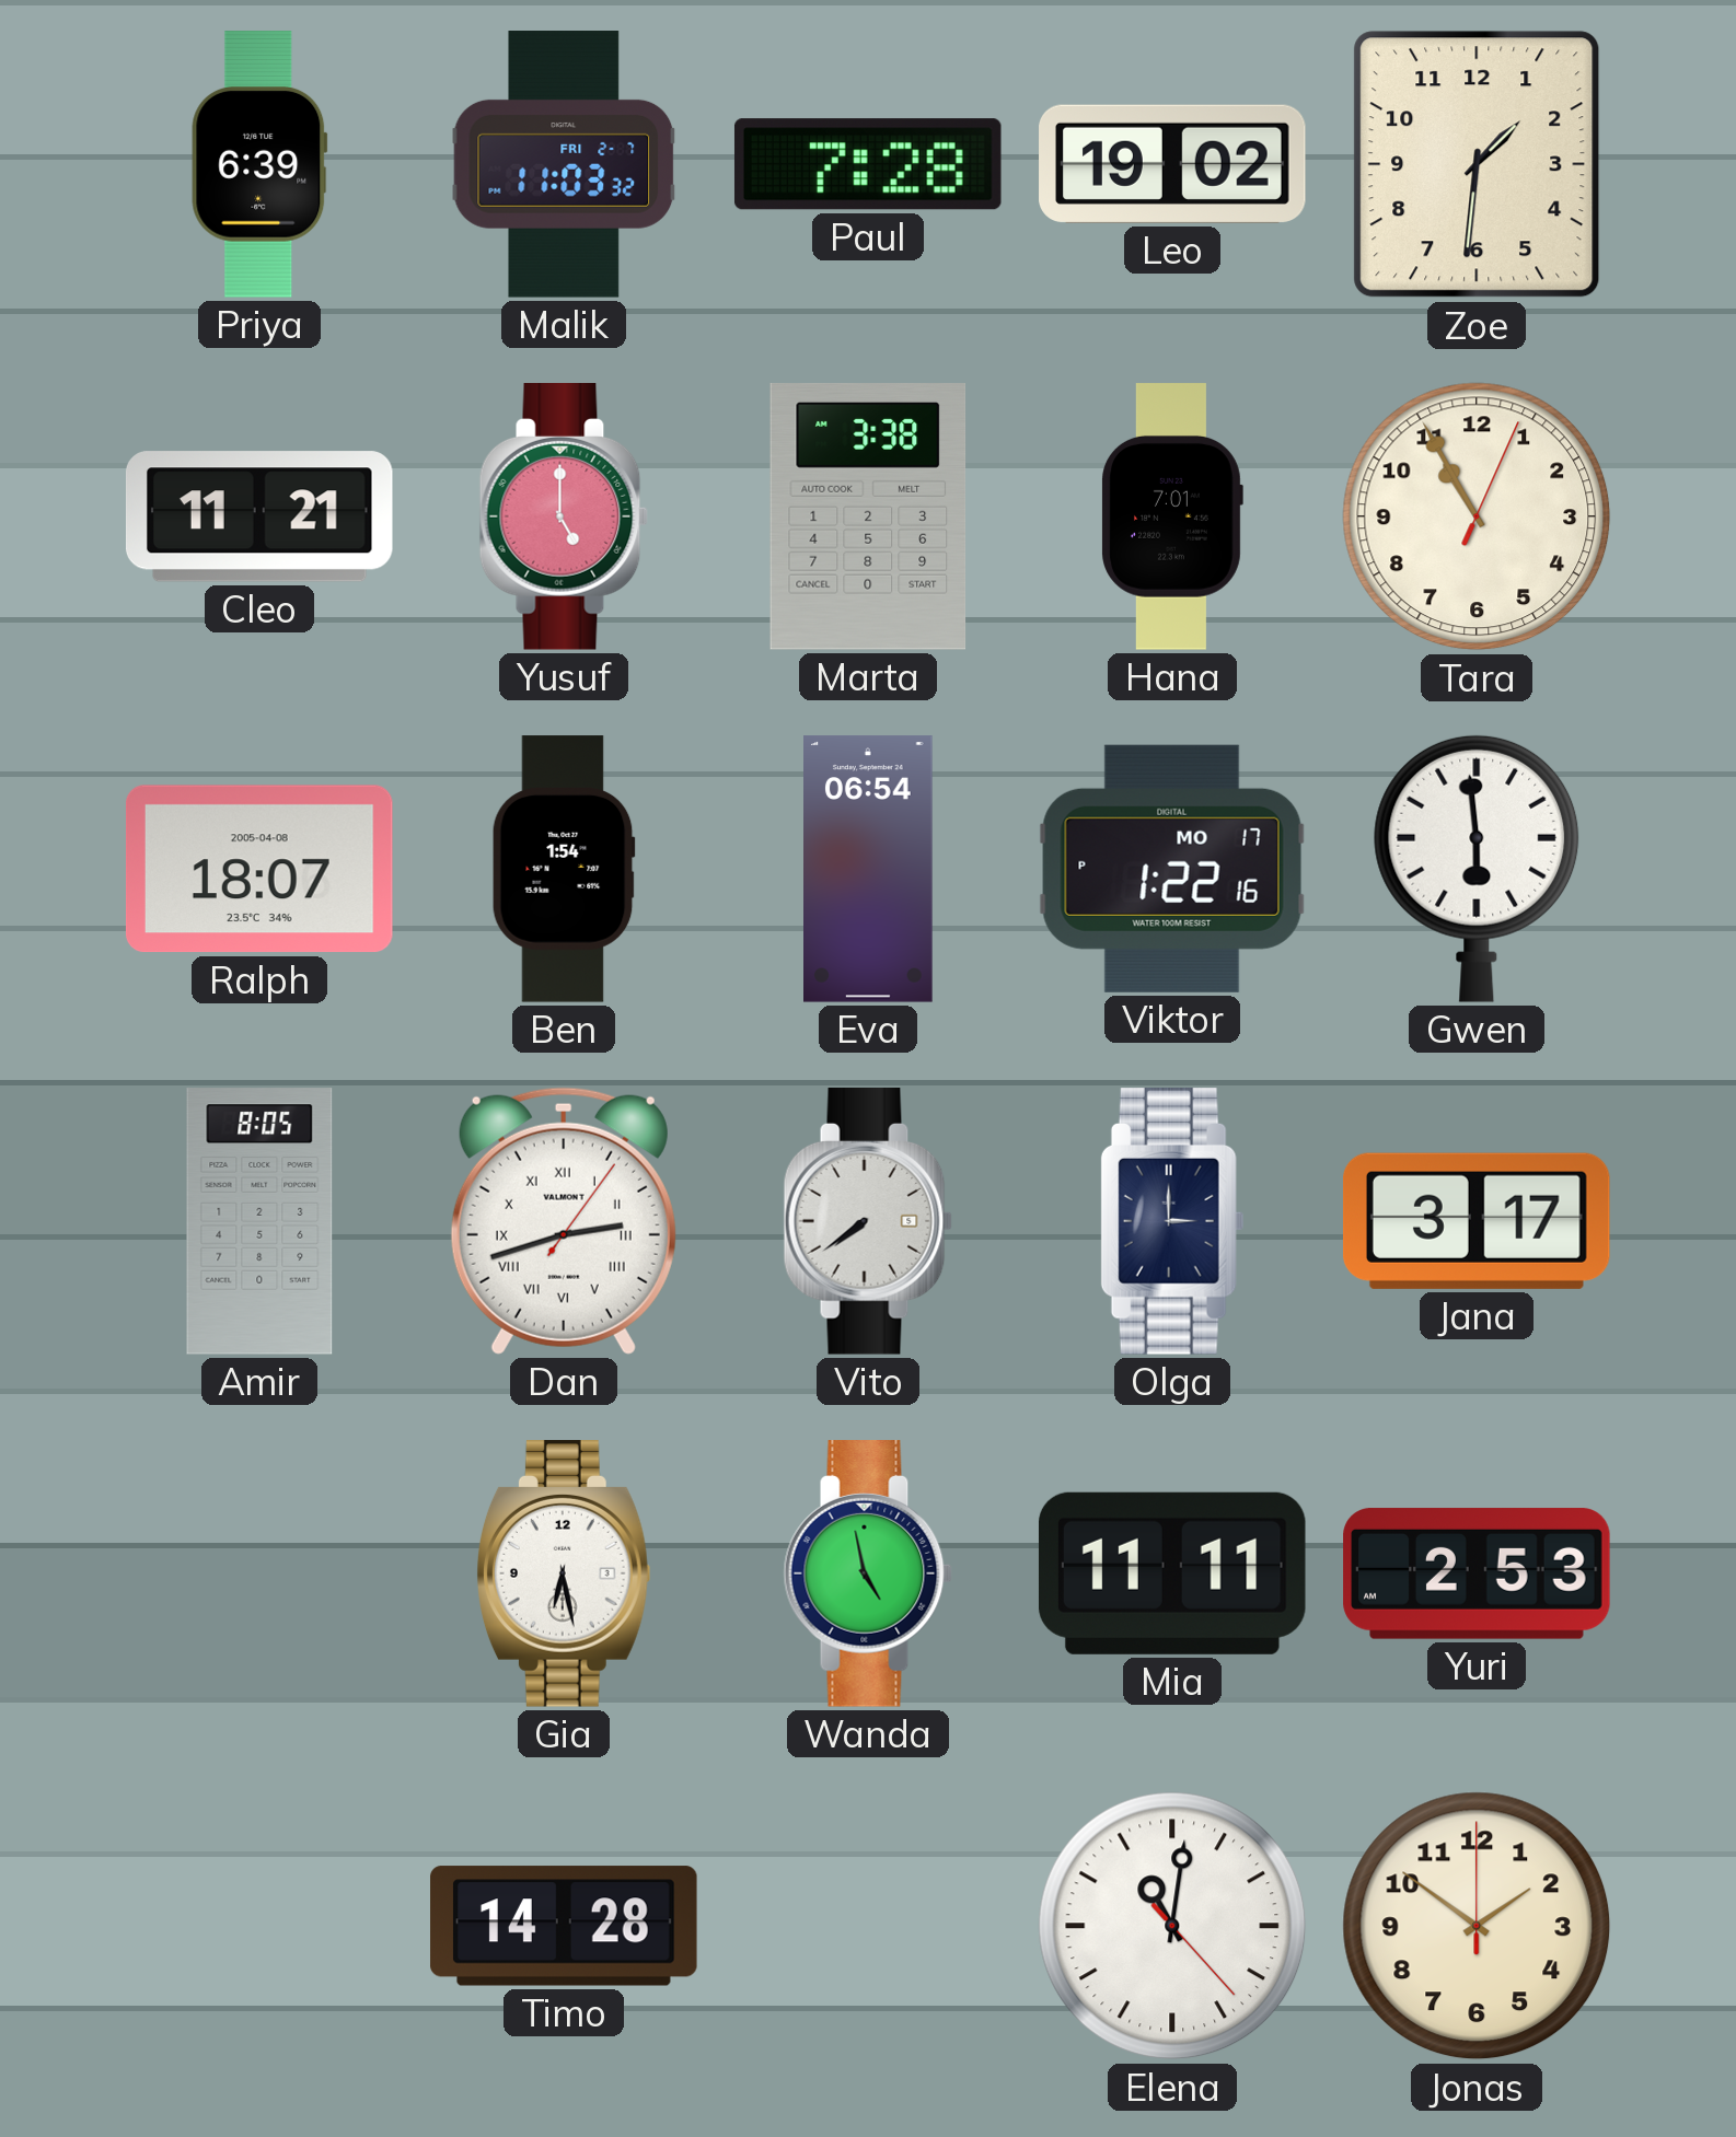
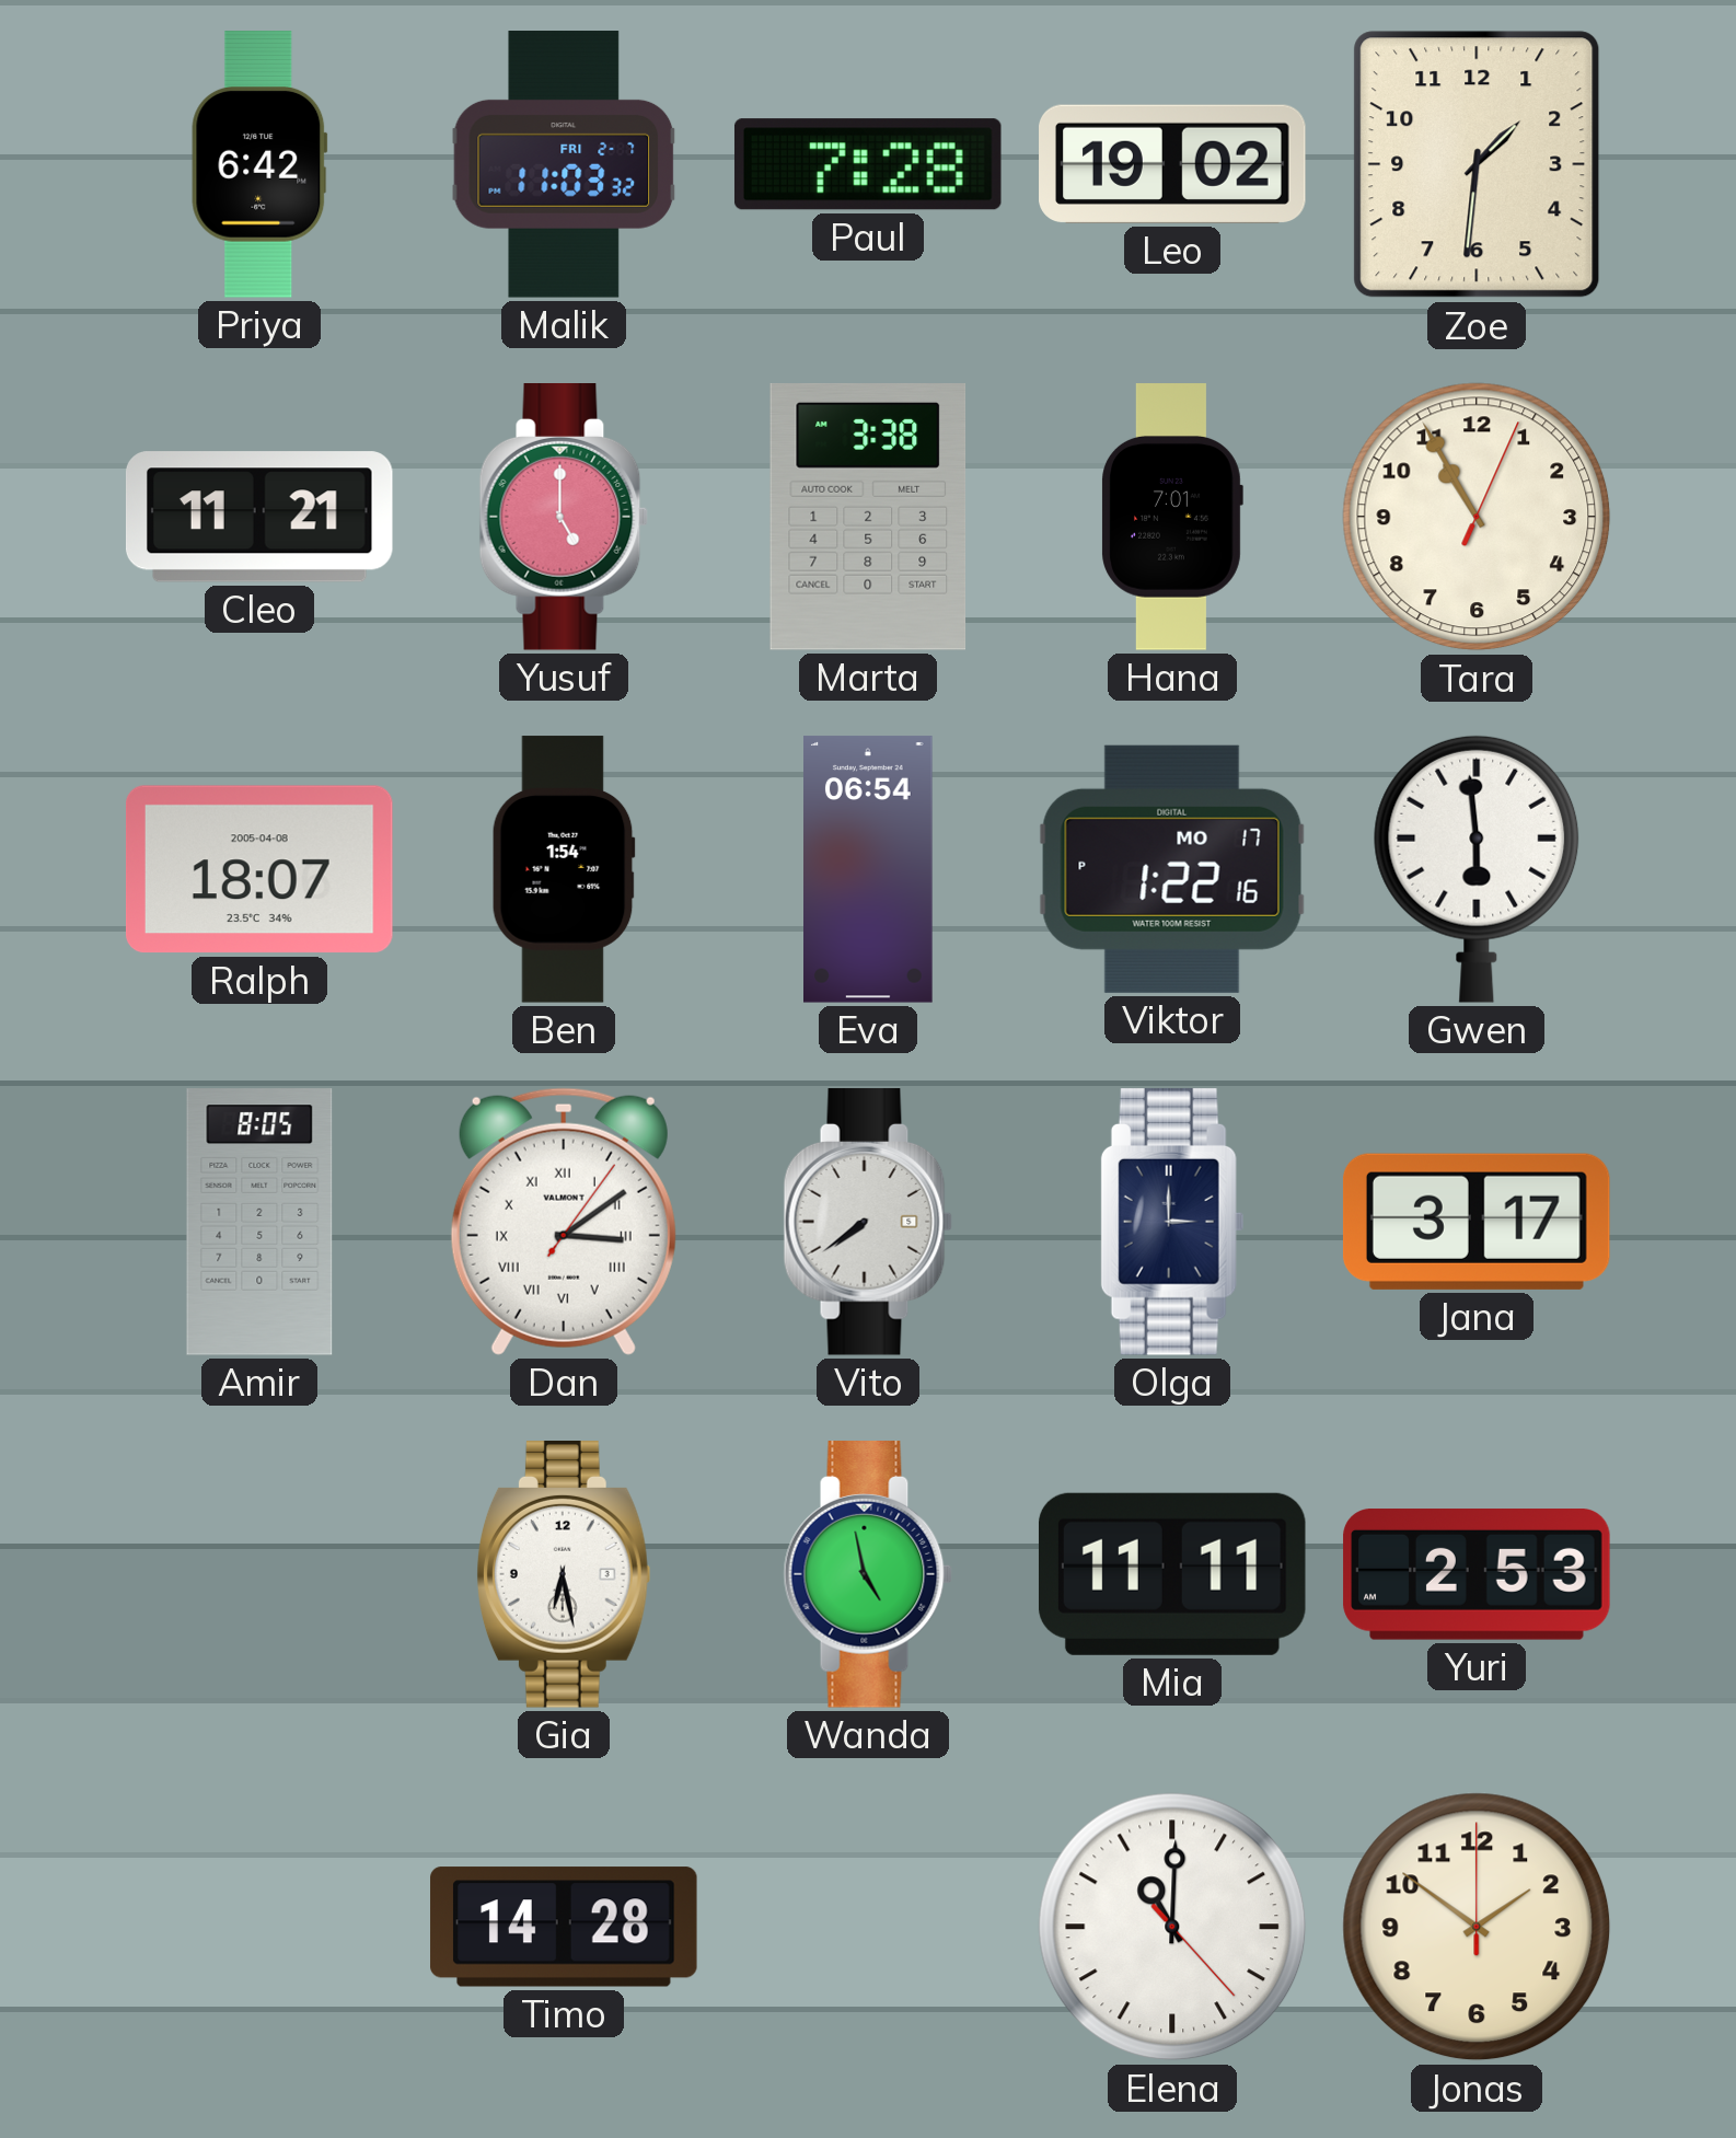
Priya: 6:39 -> 6:42
Dan: 2:42 -> 3:09
Elena: 11:01 -> 11:00
